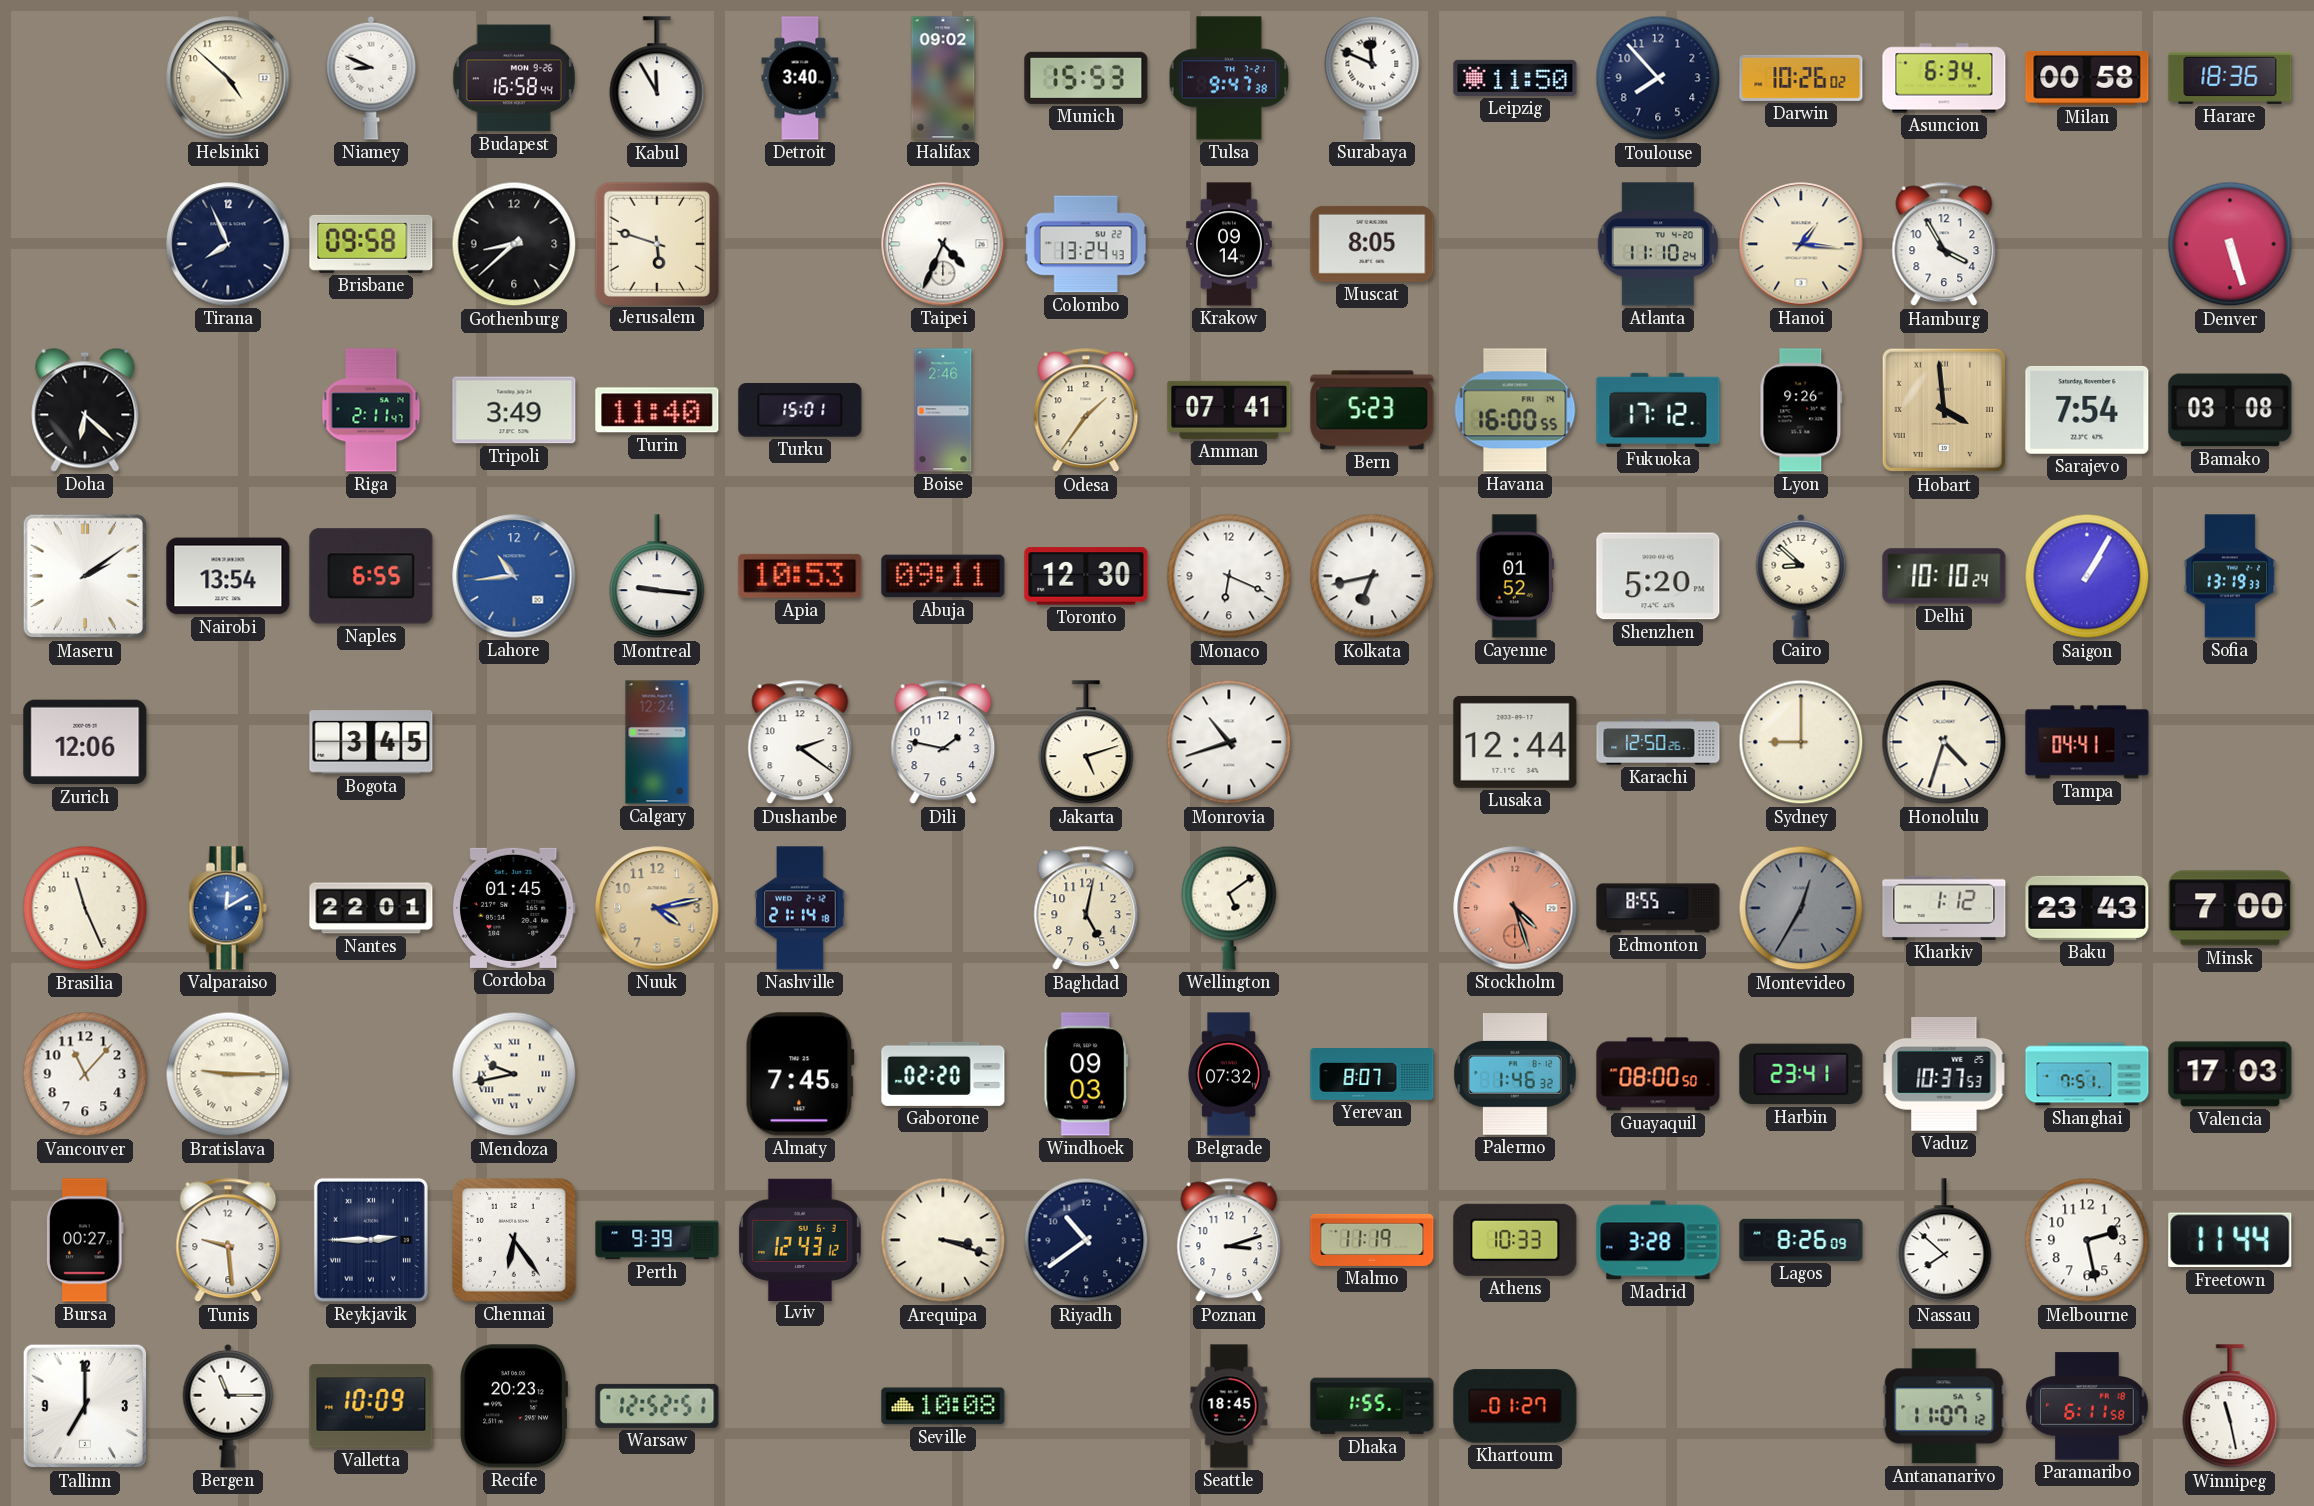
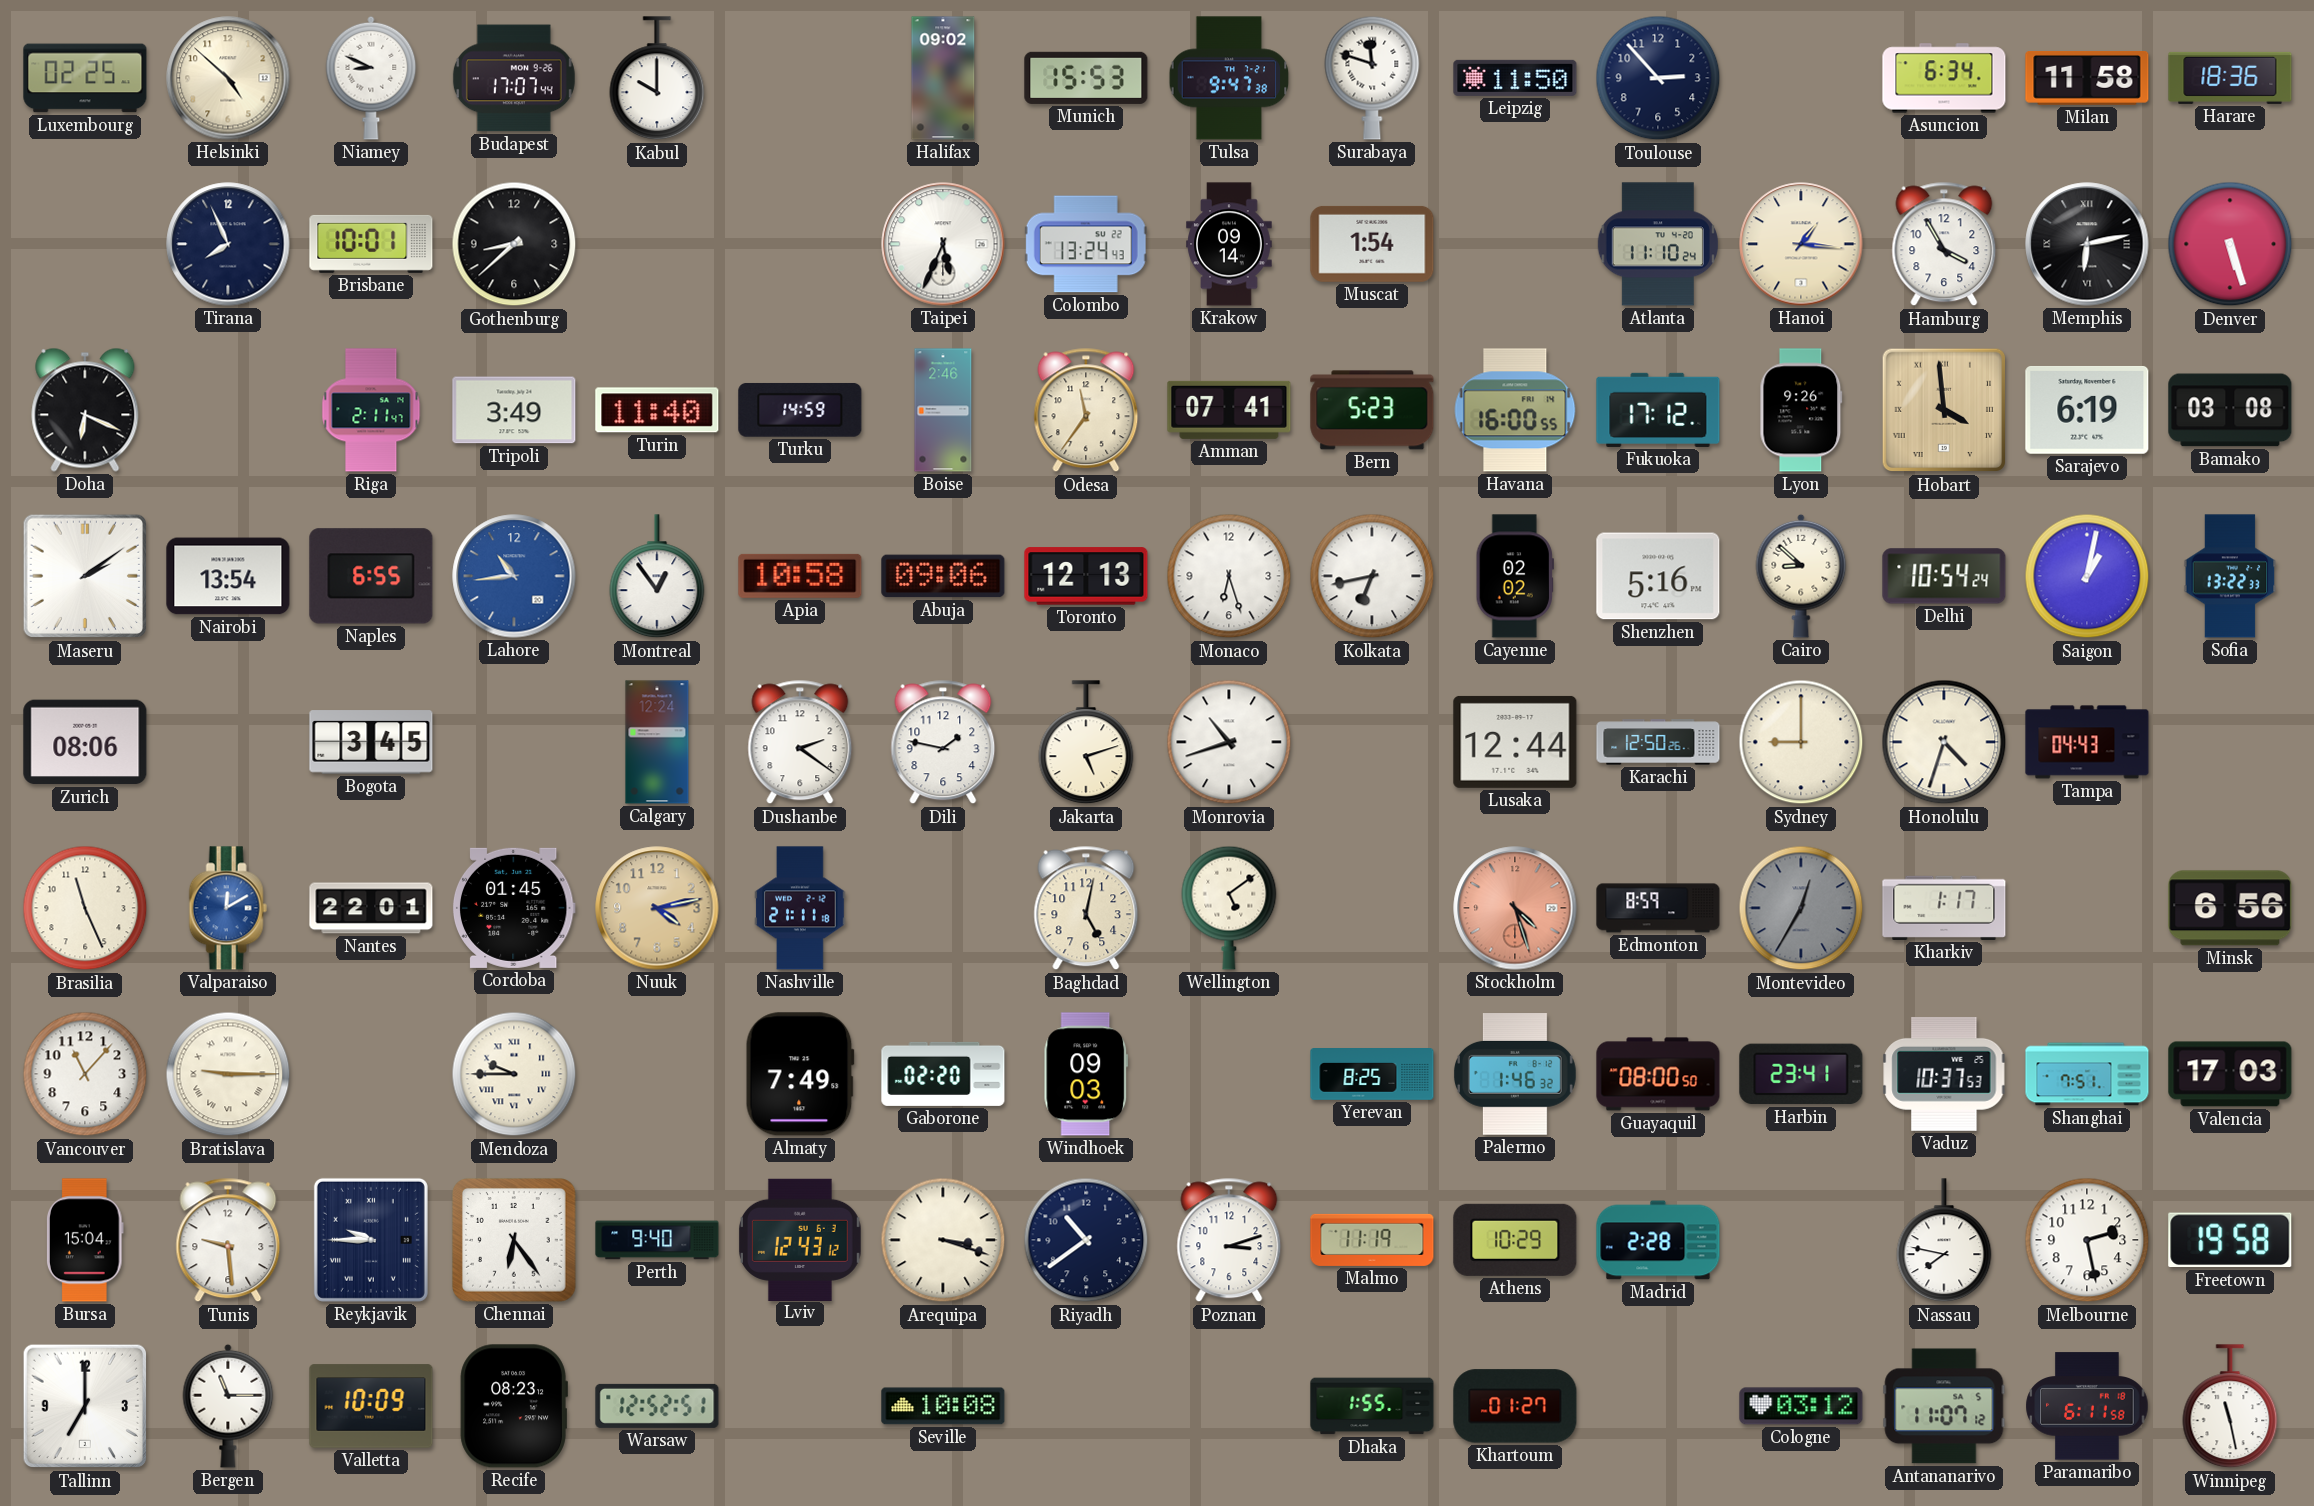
Luxembourg: none -> 02:25
Budapest: 16:58 -> 17:07
Kabul: 11:55 -> 10:00
Detroit: 3:40 -> none
Surabaya: 11:49 -> 11:48
Toulouse: 7:53 -> 2:53
Darwin: 10:26 -> none
Milan: 00:58 -> 11:58
Brisbane: 09:58 -> 10:01
Jerusalem: 5:48 -> none
Taipei: 4:34 -> 5:34
Muscat: 8:05 -> 1:54
Memphis: none -> 6:13
Doha: 6:22 -> 6:19
Turku: 15:01 -> 14:59
Odesa: 1:36 -> 11:36
Sarajevo: 7:54 -> 6:19
Montreal: 9:16 -> 12:54
Apia: 10:53 -> 10:58
Abuja: 09:11 -> 09:06
Toronto: 12:30 -> 12:13
Monaco: 6:19 -> 6:27
Cayenne: 01:52 -> 02:02
Shenzhen: 5:20 -> 5:16
Delhi: 10:10 -> 10:54
Saigon: 1:05 -> 1:02
Sofia: 13:19 -> 13:22
Zurich: 12:06 -> 08:06
Tampa: 04:41 -> 04:43
Nashville: 21:14 -> 21:11
Edmonton: 8:55 -> 8:59
Kharkiv: 1:12 -> 1:17
Baku: 23:43 -> none
Minsk: 7:00 -> 6:56
Mendoza: 9:43 -> 9:45
Almaty: 7:45 -> 7:49
Belgrade: 07:32 -> none
Yerevan: 8:07 -> 8:25
Bursa: 00:27 -> 15:04
Reykjavik: 2:45 -> 9:45
Perth: 9:39 -> 9:40
Athens: 10:33 -> 10:29
Madrid: 3:28 -> 2:28
Lagos: 8:26 -> none
Nassau: 7:52 -> 7:47
Freetown: 11:44 -> 19:58
Recife: 20:23 -> 08:23
Seattle: 18:45 -> none
Cologne: none -> 03:12
